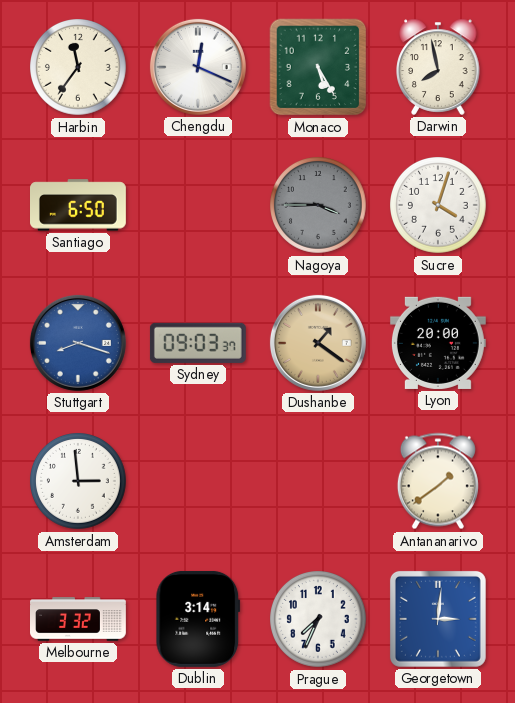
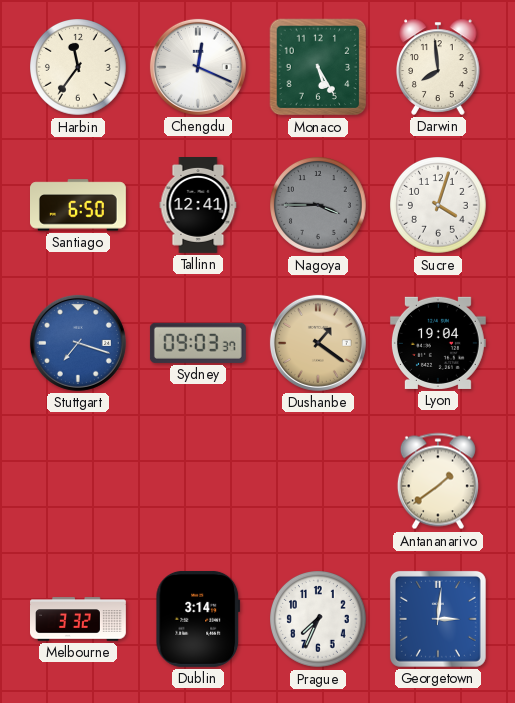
Darwin: 7:58 -> 7:59
Tallinn: none -> 12:41
Stuttgart: 8:18 -> 7:18
Lyon: 20:00 -> 19:04
Amsterdam: 2:59 -> none
